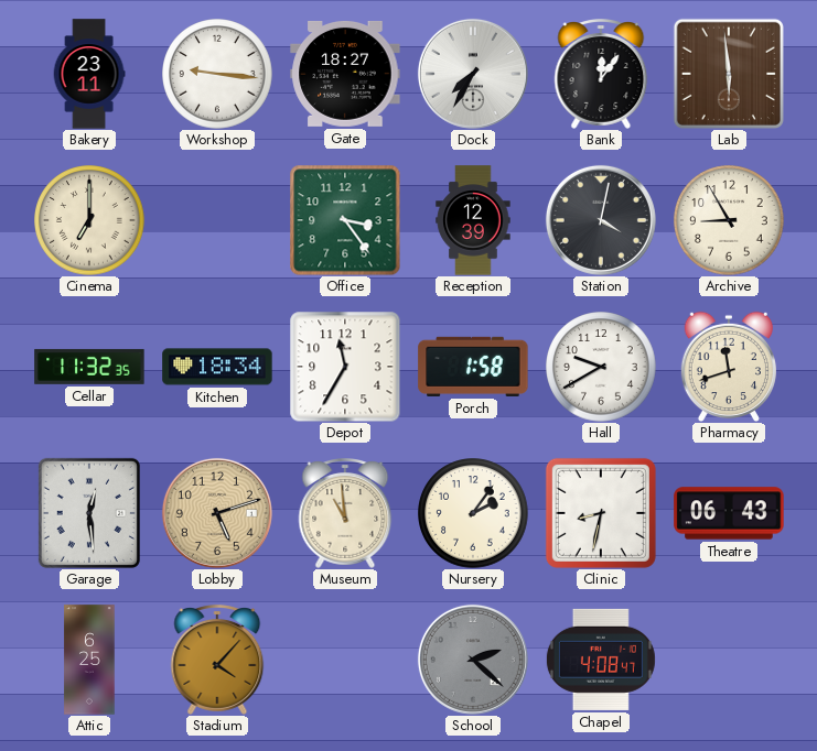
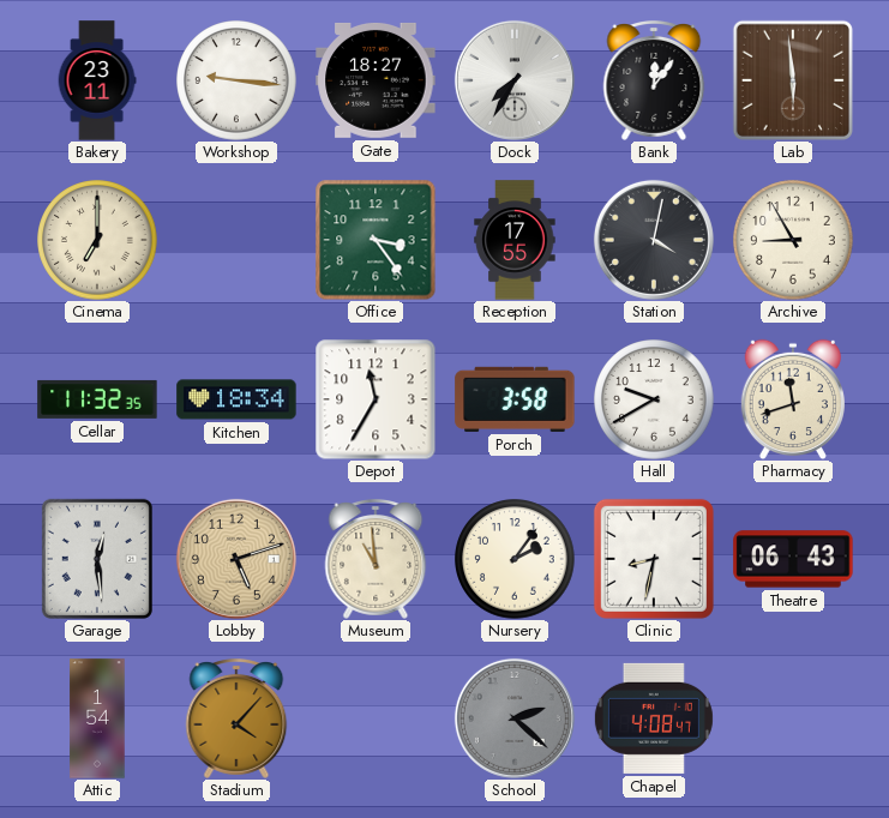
Reception: 12:39 -> 17:55
Porch: 1:58 -> 3:58
Attic: 6:25 -> 1:54
